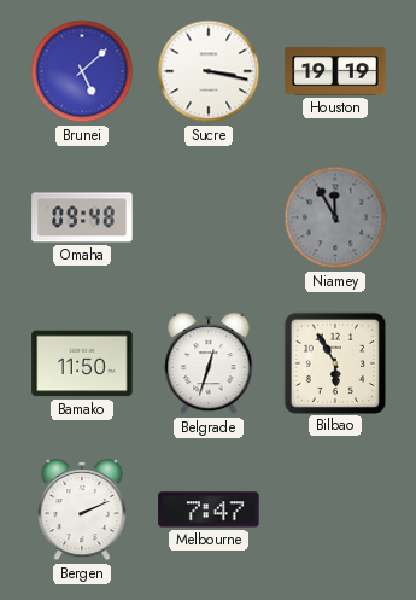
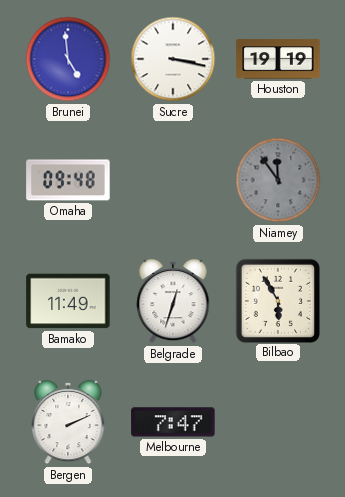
Brunei: 5:08 -> 4:59
Niamey: 11:55 -> 11:54
Bamako: 11:50 -> 11:49
